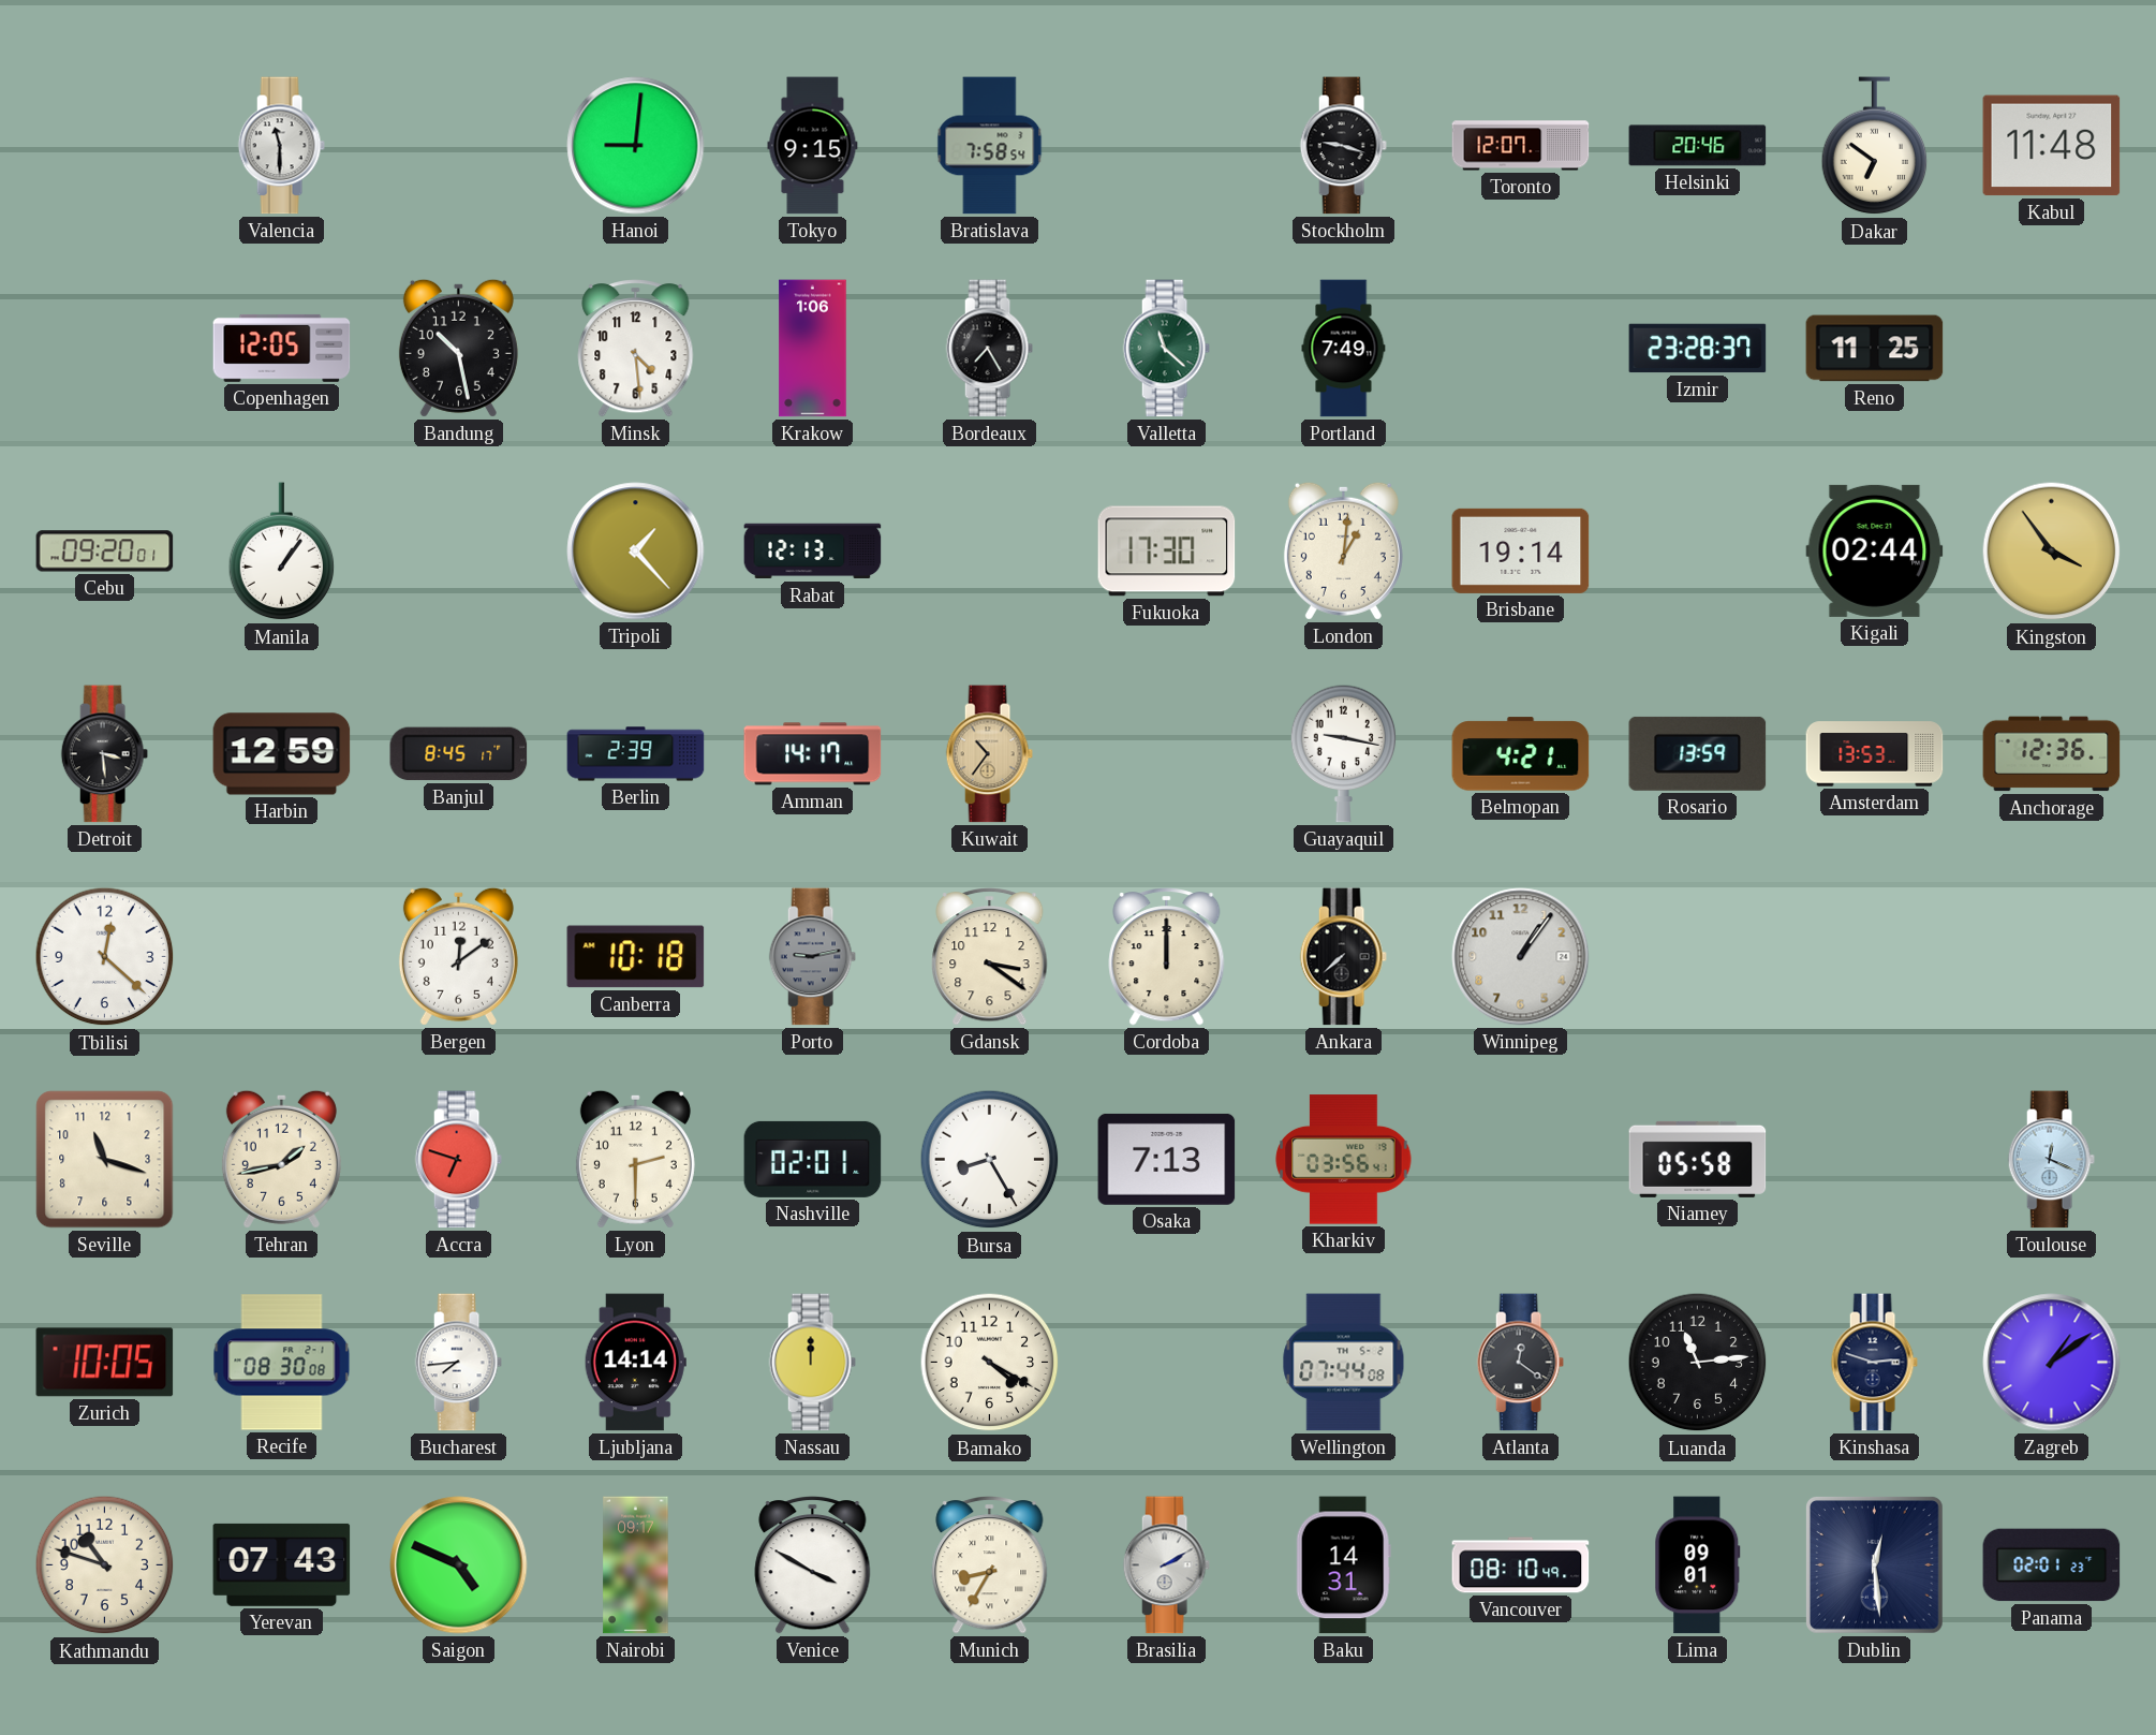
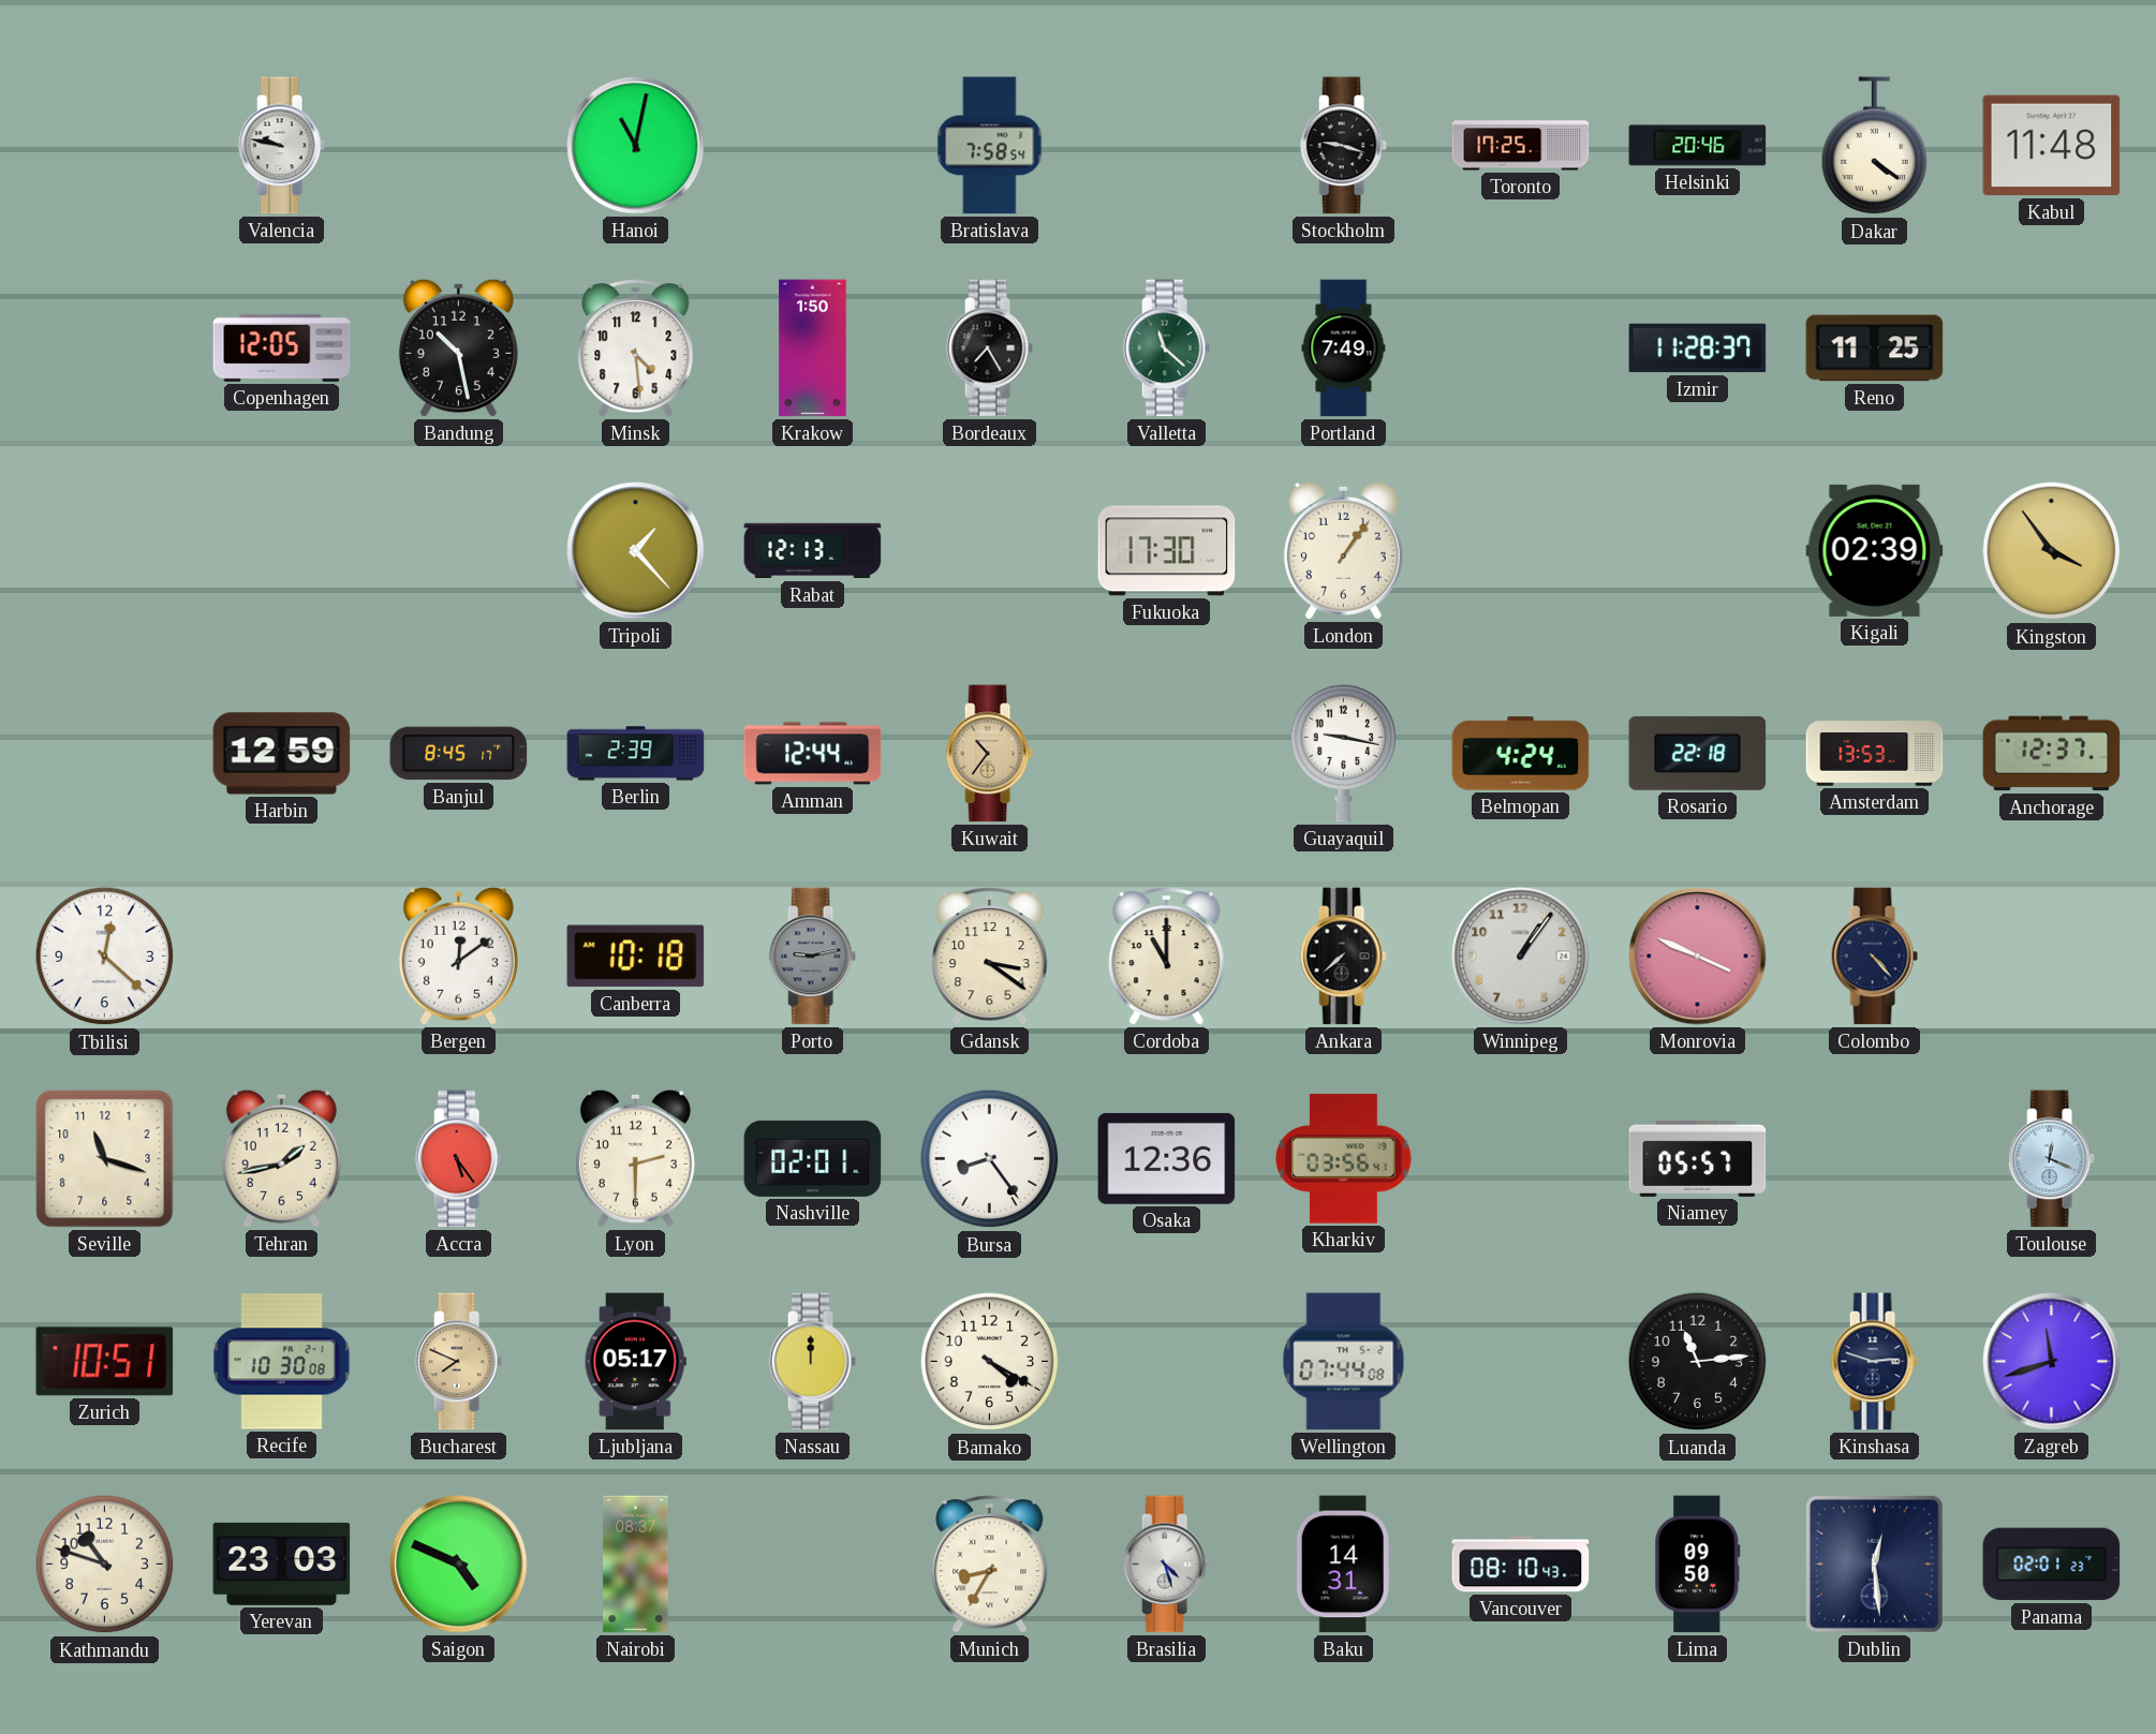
Valencia: 11:30 -> 9:47
Hanoi: 9:01 -> 11:02
Tokyo: 9:15 -> none
Toronto: 12:07 -> 17:25
Dakar: 6:51 -> 4:21
Krakow: 1:06 -> 1:50
Izmir: 23:28 -> 11:28
Cebu: 09:20 -> none
Manila: 1:06 -> none
London: 1:01 -> 1:06
Brisbane: 19:14 -> none
Kigali: 02:44 -> 02:39
Detroit: 3:29 -> none
Amman: 14:17 -> 12:44
Belmopan: 4:21 -> 4:24
Rosario: 13:59 -> 22:18
Anchorage: 12:36 -> 12:37
Cordoba: 12:00 -> 11:00
Monrovia: none -> 3:49
Colombo: none -> 4:23
Accra: 6:48 -> 5:24
Bursa: 8:25 -> 8:24
Osaka: 7:13 -> 12:36
Niamey: 05:58 -> 05:57
Zurich: 10:05 -> 10:51
Recife: 08:30 -> 10:30
Bucharest: 7:44 -> 7:49
Bucharest dial: white -> champagne
Ljubljana: 14:14 -> 05:17
Atlanta: 12:21 -> none
Zagreb: 1:09 -> 11:42
Yerevan: 07:43 -> 23:03
Nairobi: 09:17 -> 08:37
Venice: 3:50 -> none
Brasilia: 2:10 -> 4:27
Vancouver: 08:10:49 -> 08:10:43
Lima: 09:01 -> 09:50
